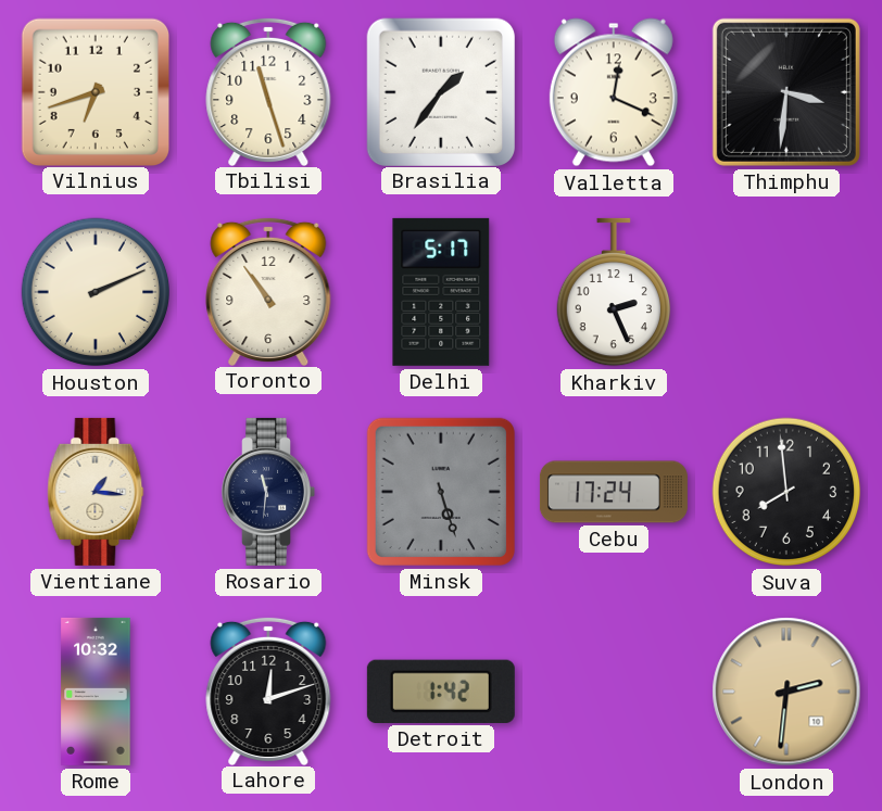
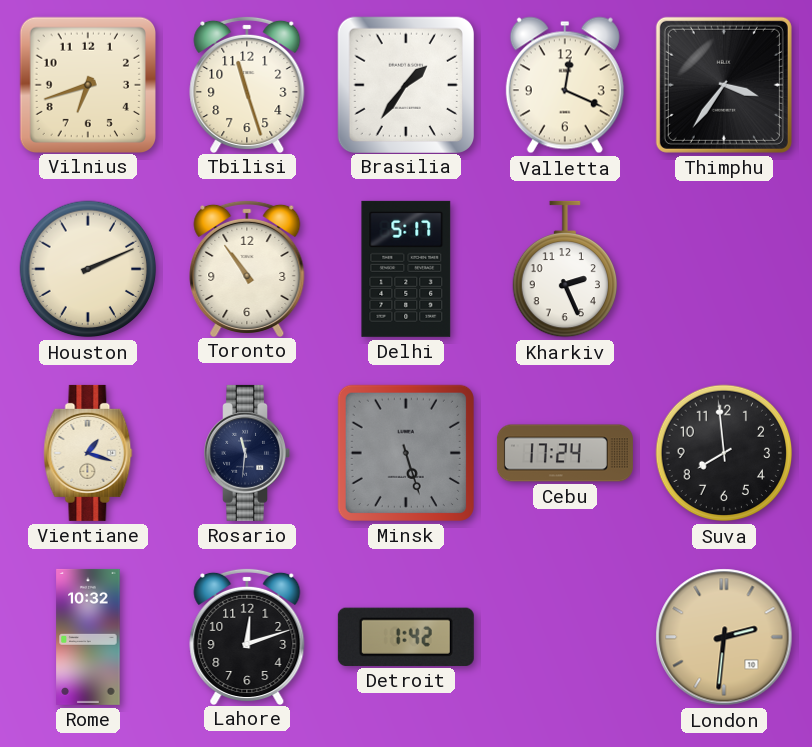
Thimphu: 3:31 -> 3:36
Vientiane: 1:16 -> 1:18
